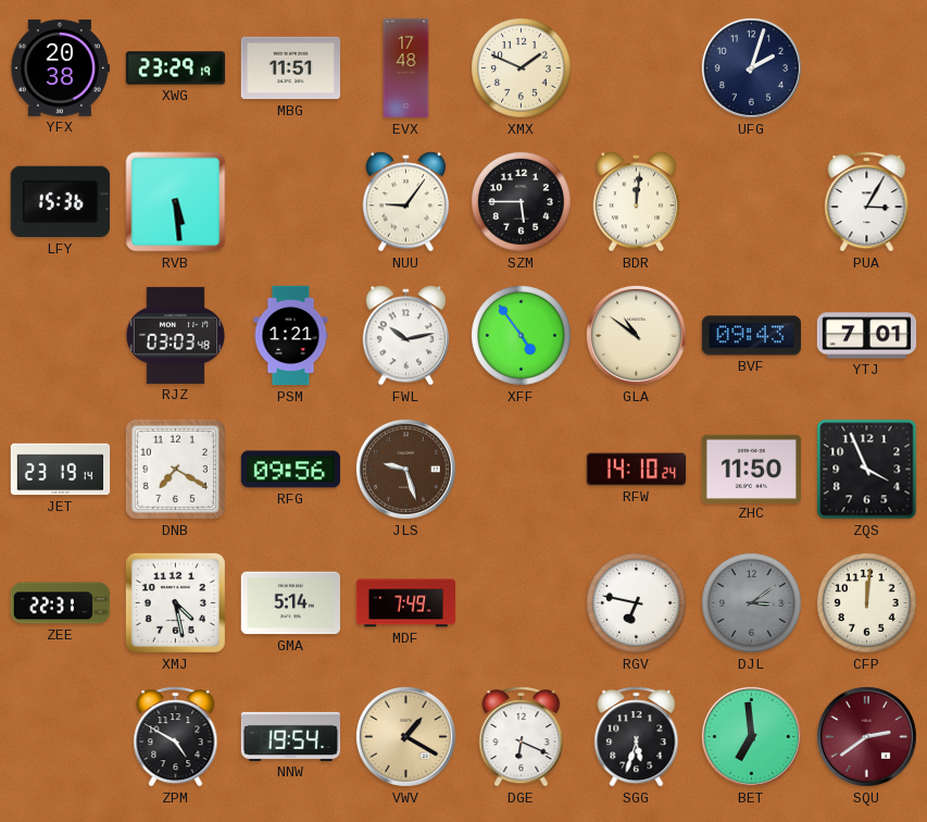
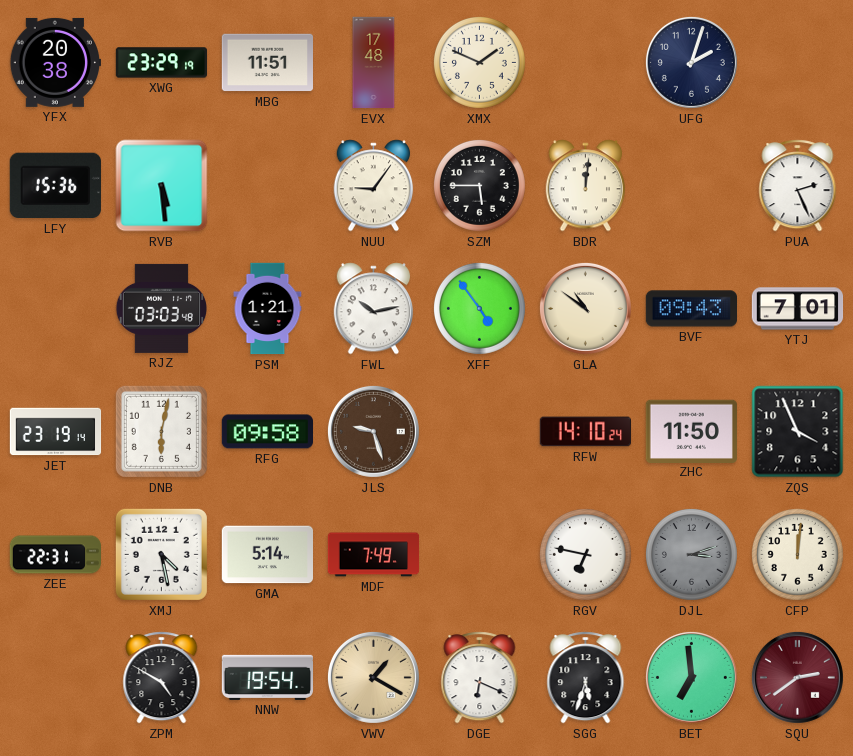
PUA: 3:05 -> 2:26
DNB: 7:20 -> 6:02
RFG: 09:56 -> 09:58
DJL: 3:09 -> 3:12
